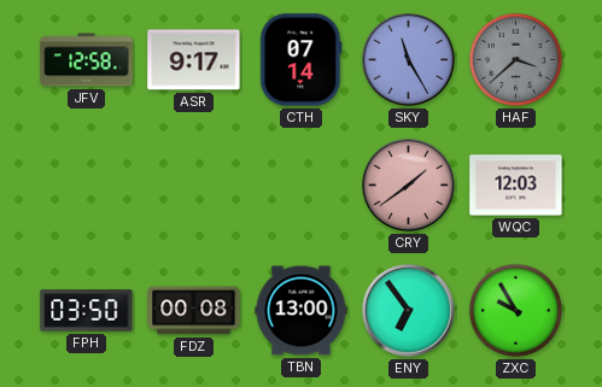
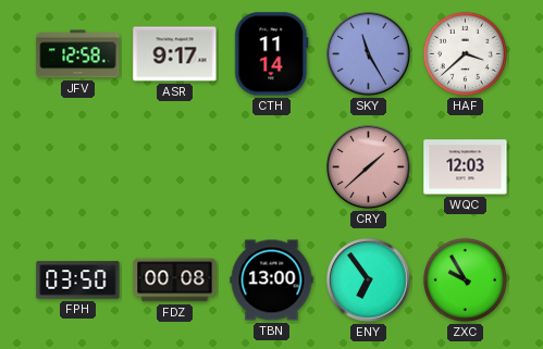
CTH: 07:14 -> 11:14
HAF dial: grey -> white
CRY: 1:39 -> 1:38
